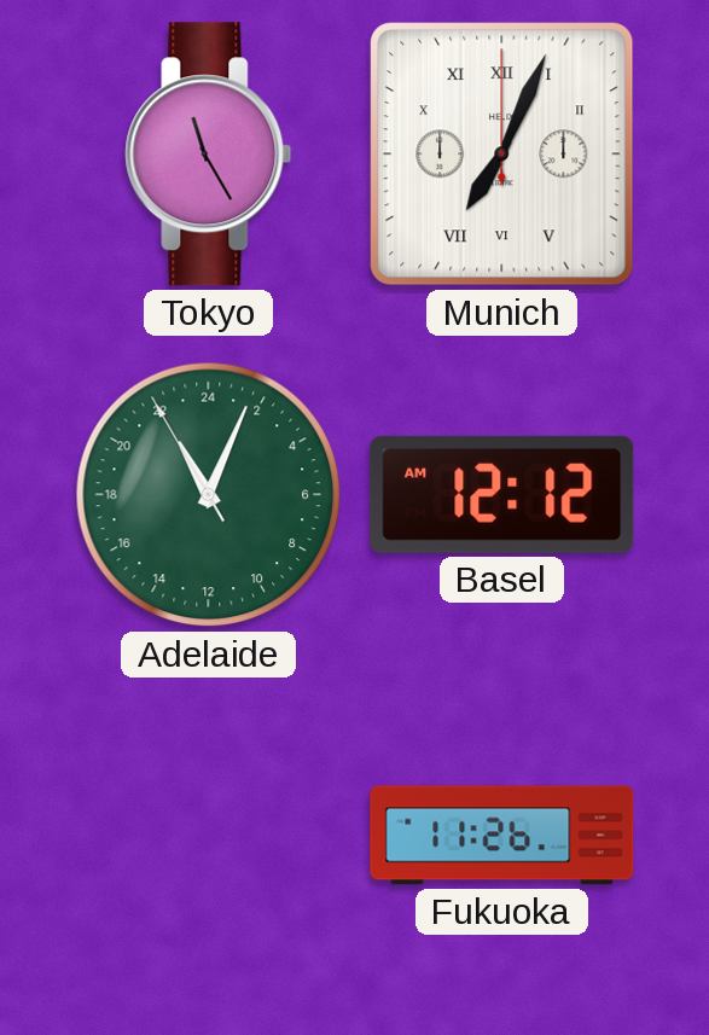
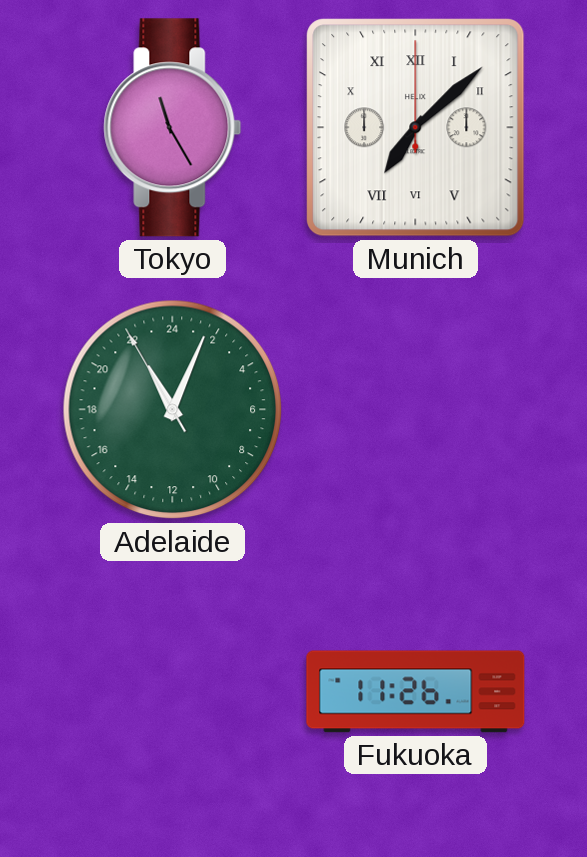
Munich: 7:04 -> 7:08
Basel: 12:12 -> none
